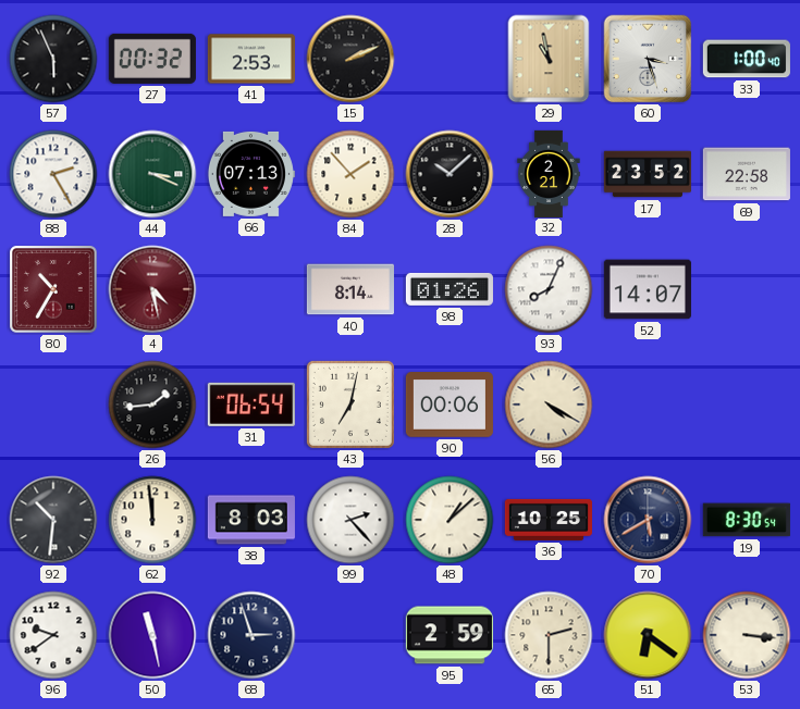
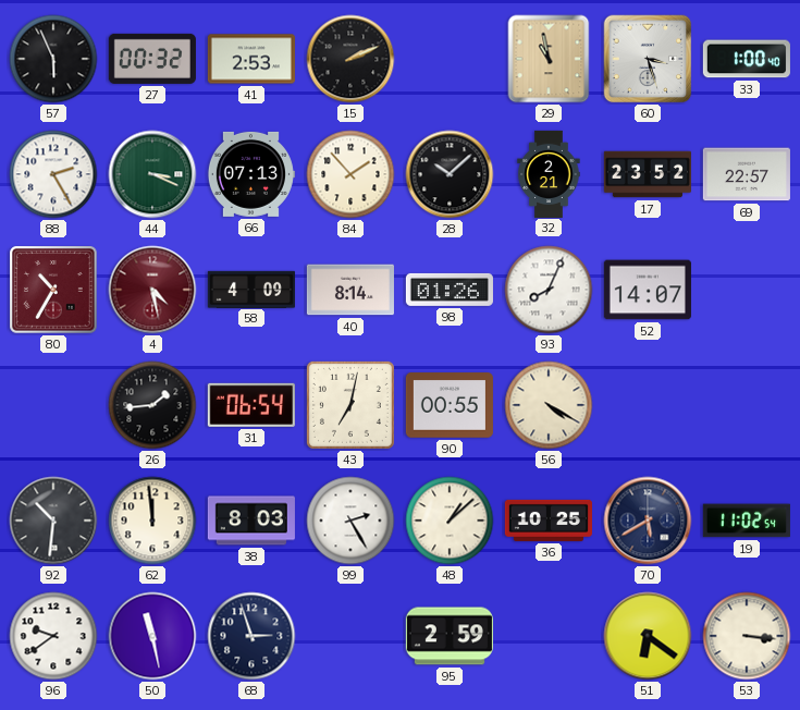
69: 22:58 -> 22:57
58: none -> 4:09
90: 00:06 -> 00:55
99: 2:23 -> 2:25
19: 8:30 -> 11:02
65: 2:30 -> none
